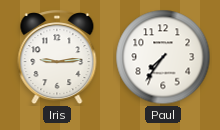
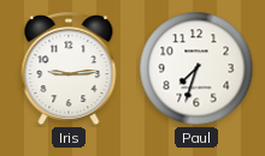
Paul: 7:36 -> 7:33
